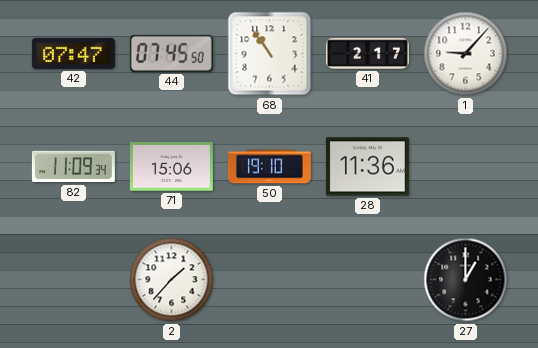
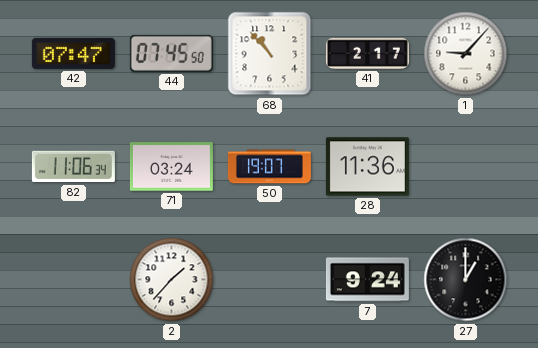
68: 10:54 -> 10:53
82: 11:09 -> 11:06
71: 15:06 -> 03:24
50: 19:10 -> 19:07
7: none -> 9:24
